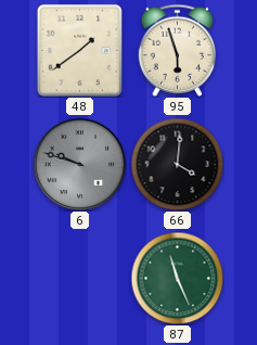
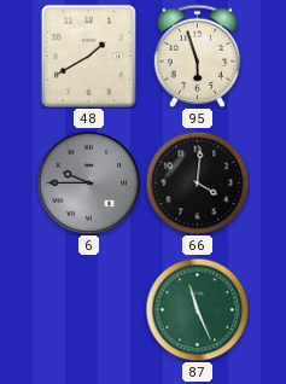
48: 1:39 -> 1:40
6: 9:48 -> 9:45
